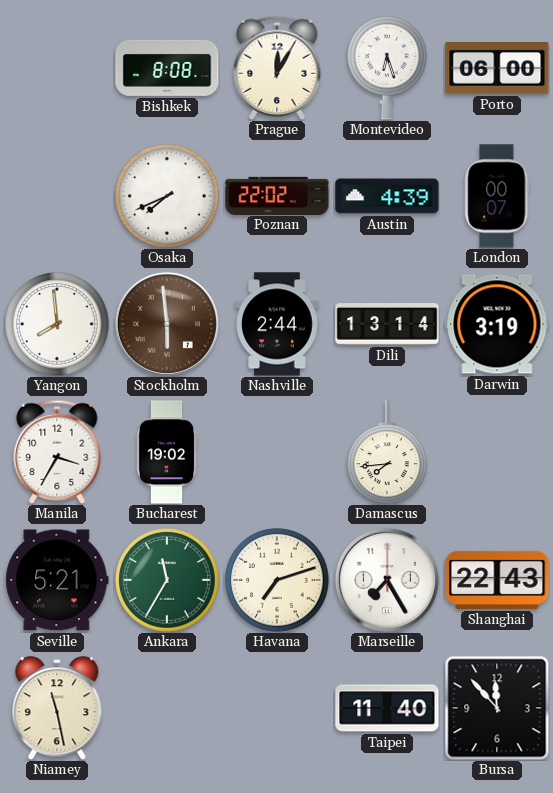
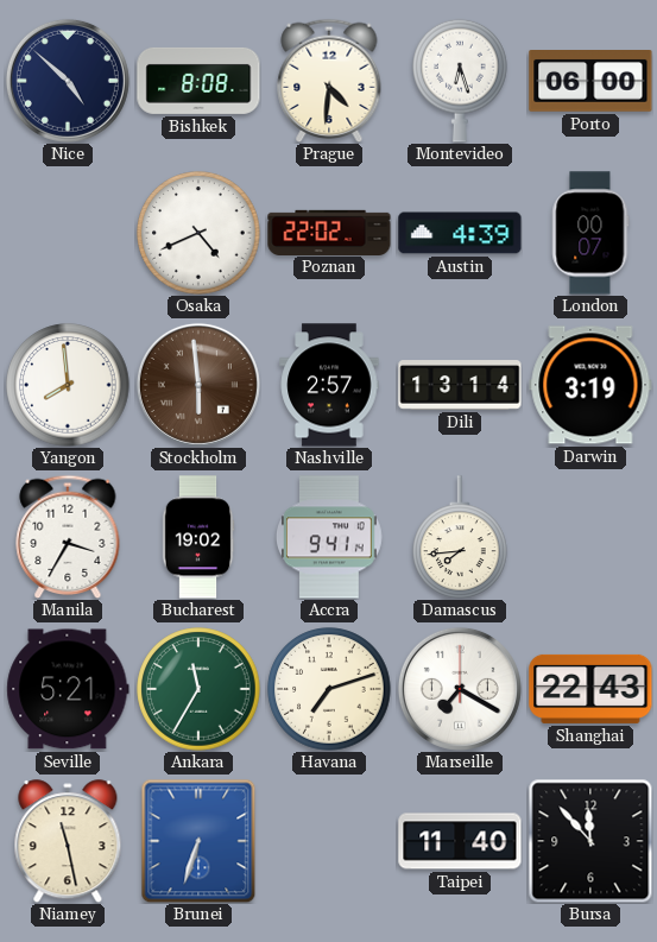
Nice: none -> 4:52
Prague: 12:05 -> 4:31
Osaka: 7:41 -> 4:41
Nashville: 2:44 -> 2:57
Accra: none -> 9:41
Marseille: 7:25 -> 7:20
Brunei: none -> 6:33
